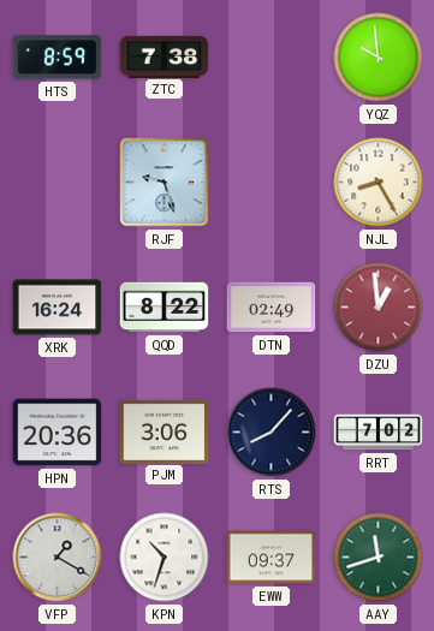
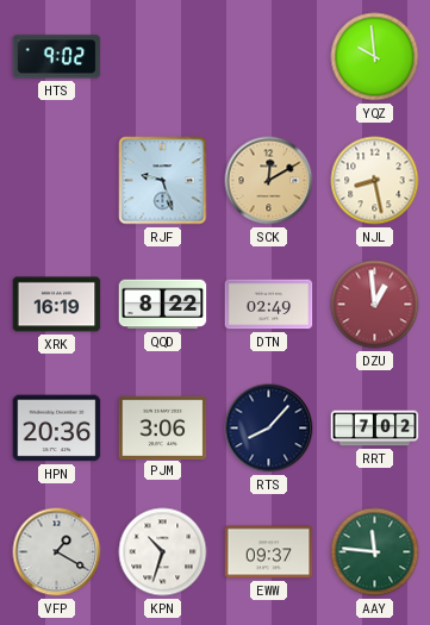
HTS: 8:59 -> 9:02
ZTC: 7:38 -> none
SCK: none -> 12:10
NJL: 8:25 -> 8:28
XRK: 16:24 -> 16:19
AAY: 11:42 -> 11:46
